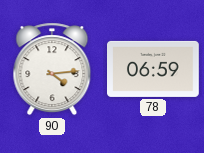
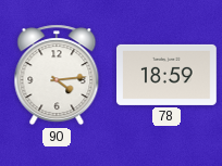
78: 06:59 -> 18:59
